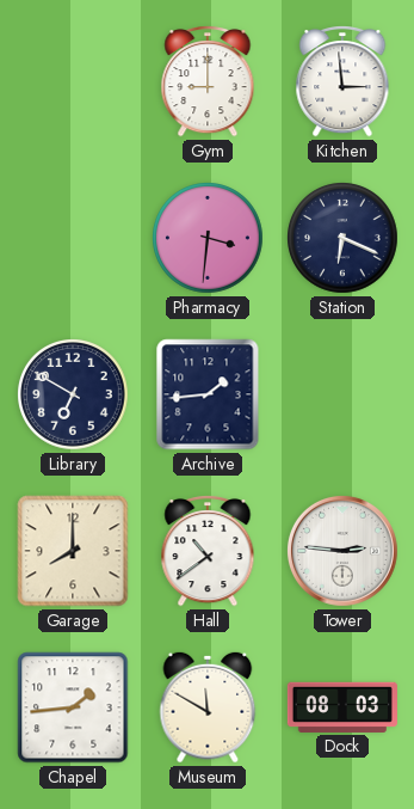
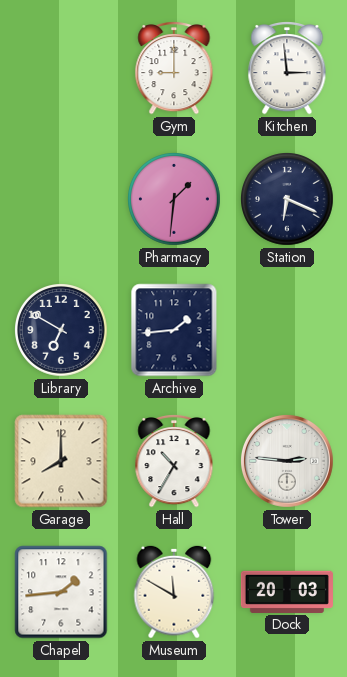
Pharmacy: 3:31 -> 1:31
Hall: 10:39 -> 10:35
Dock: 08:03 -> 20:03
